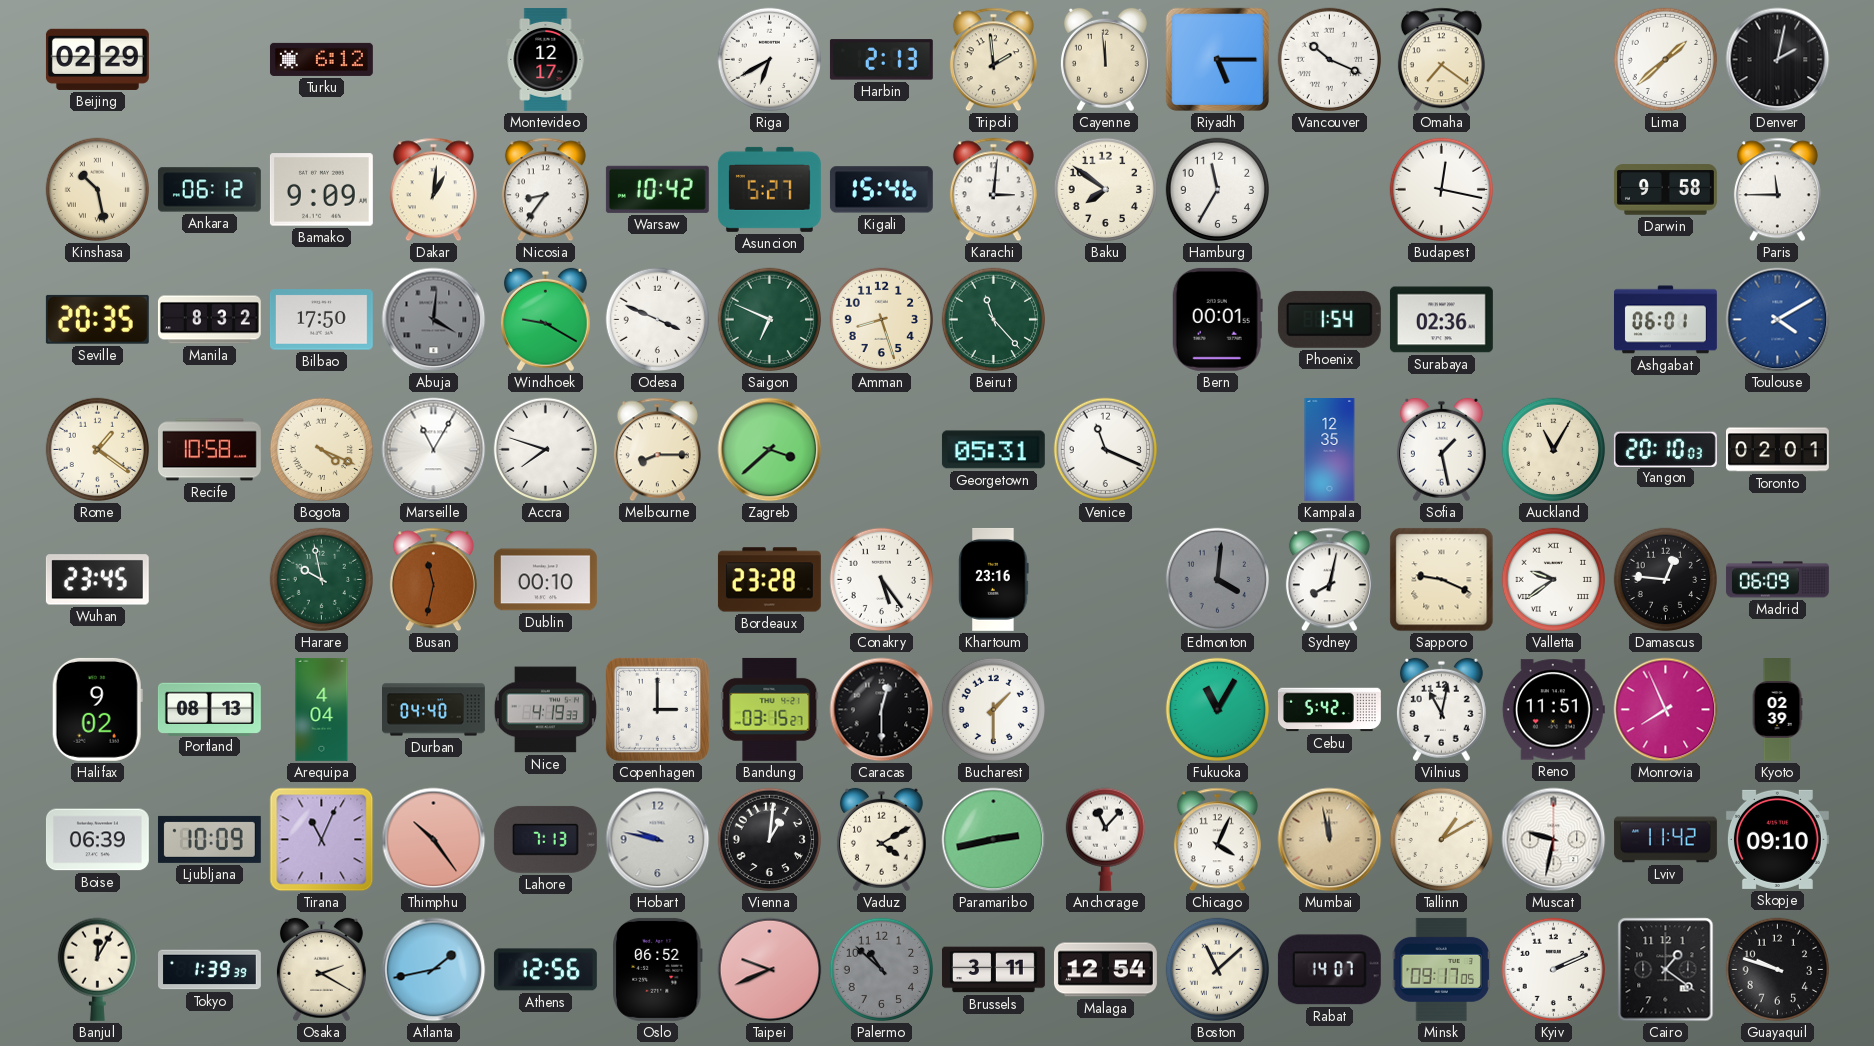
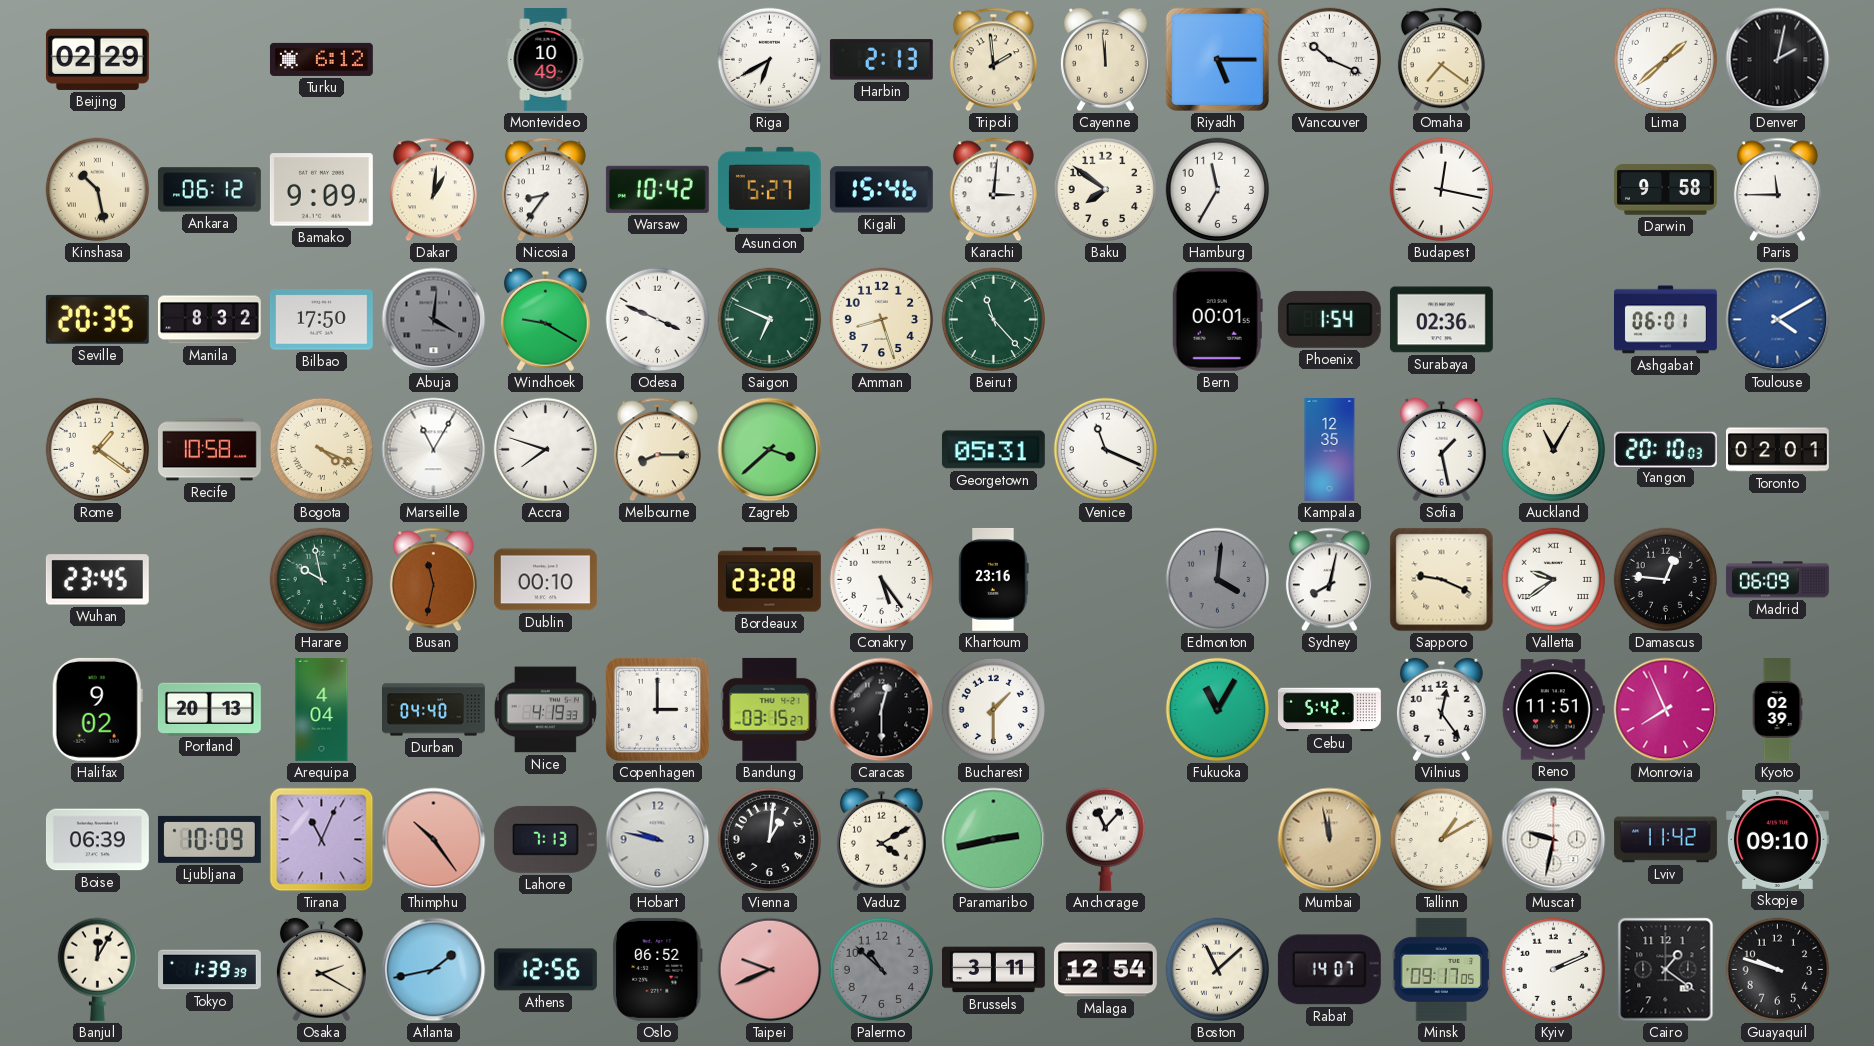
Montevideo: 12:17 -> 10:49
Portland: 08:13 -> 20:13
Vilnius: 11:02 -> 12:24
Chicago: 4:04 -> none
